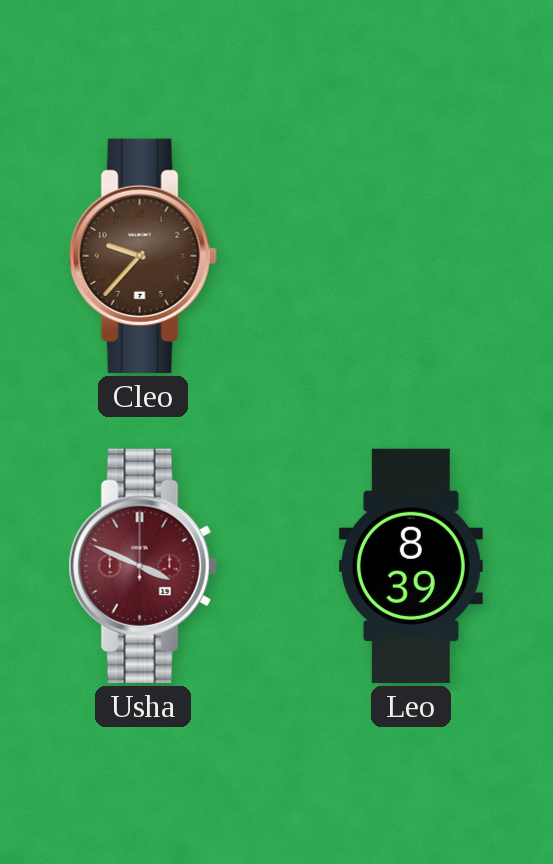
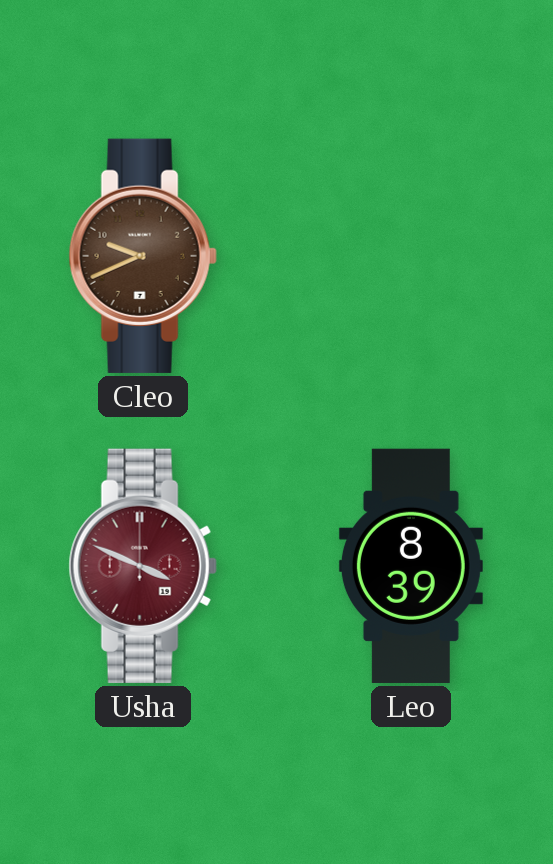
Cleo: 9:37 -> 9:41
